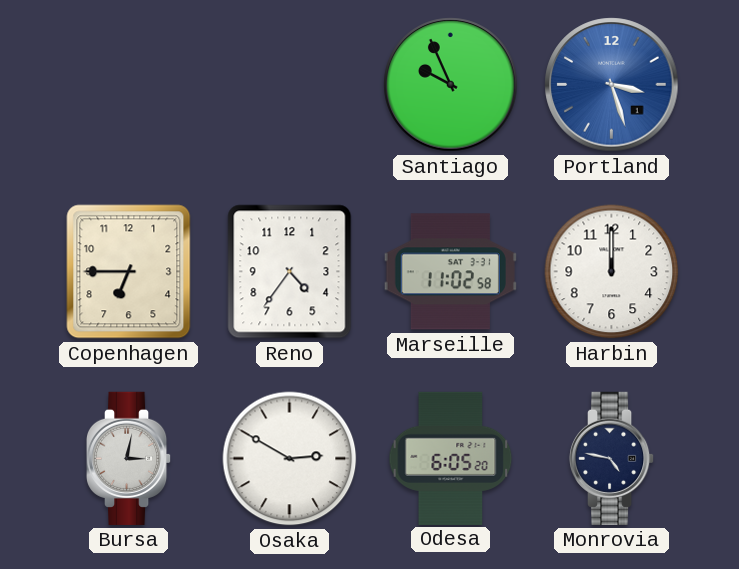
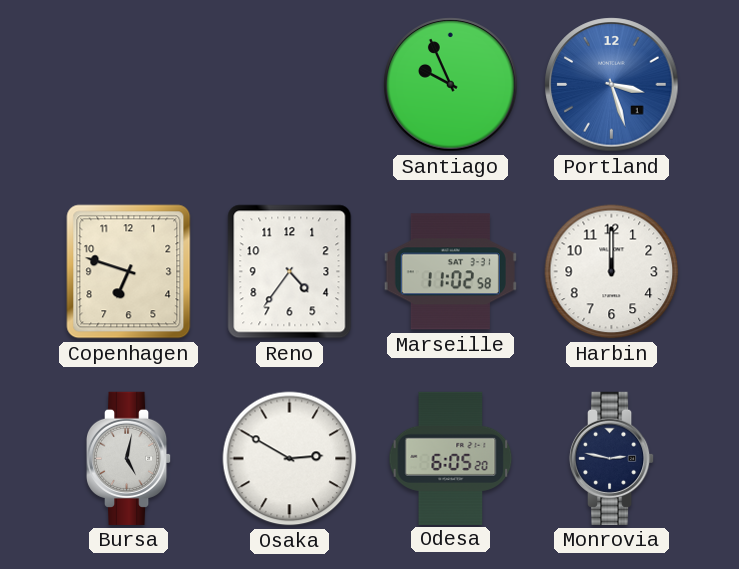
Copenhagen: 6:45 -> 6:48
Bursa: 3:02 -> 5:02
Monrovia: 4:47 -> 2:47
